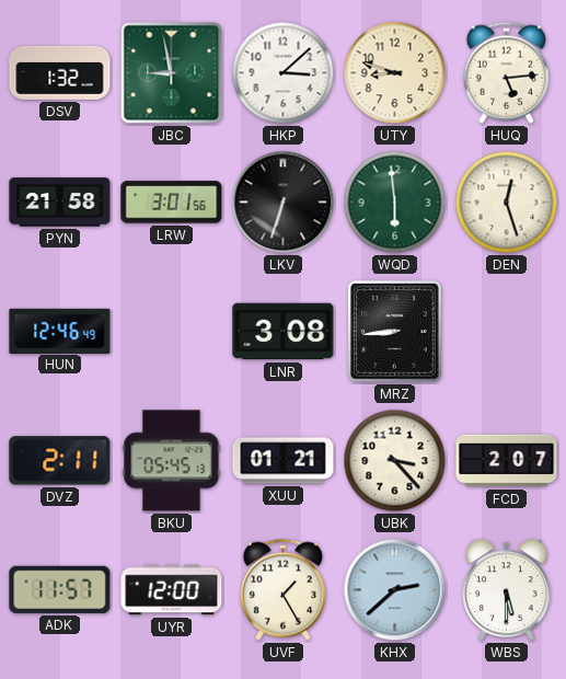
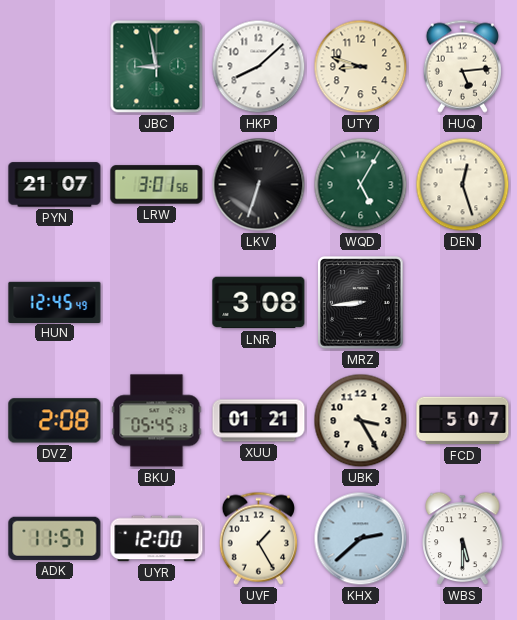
DSV: 1:32 -> none
HKP: 3:08 -> 8:08
PYN: 21:58 -> 21:07
WQD: 5:59 -> 5:05
HUN: 12:46 -> 12:45
DVZ: 2:11 -> 2:08
UBK: 3:23 -> 3:25
FCD: 2:07 -> 5:07
